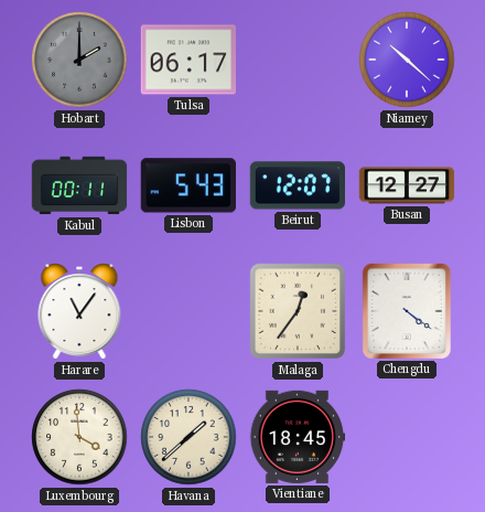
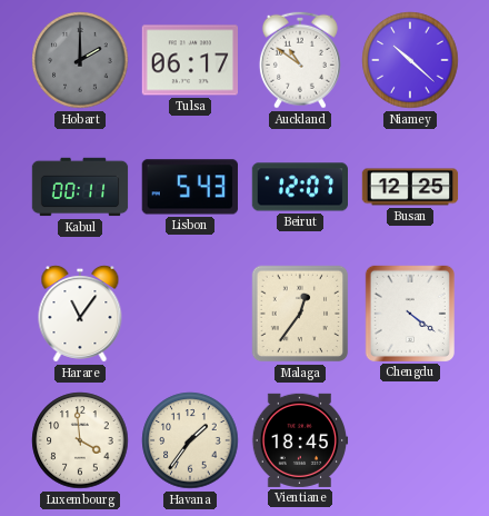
Auckland: none -> 10:51
Busan: 12:27 -> 12:25
Havana: 1:38 -> 1:36
